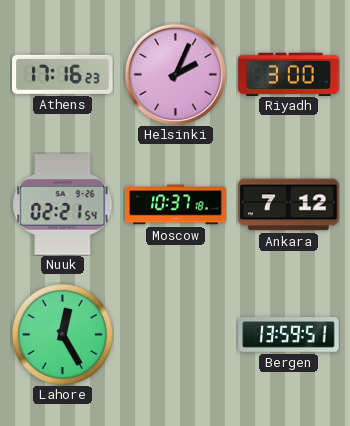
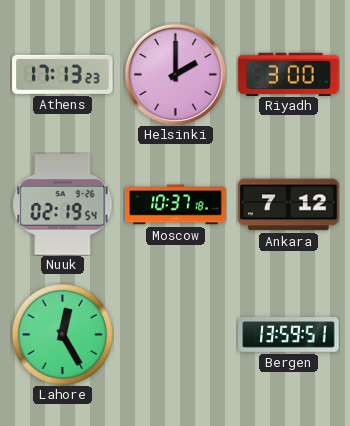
Athens: 17:16 -> 17:13
Helsinki: 2:04 -> 2:00
Nuuk: 02:21 -> 02:19
